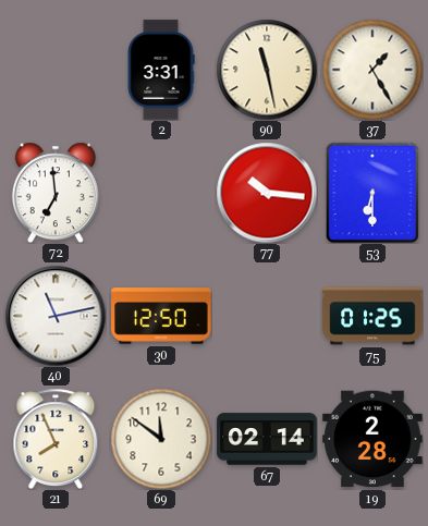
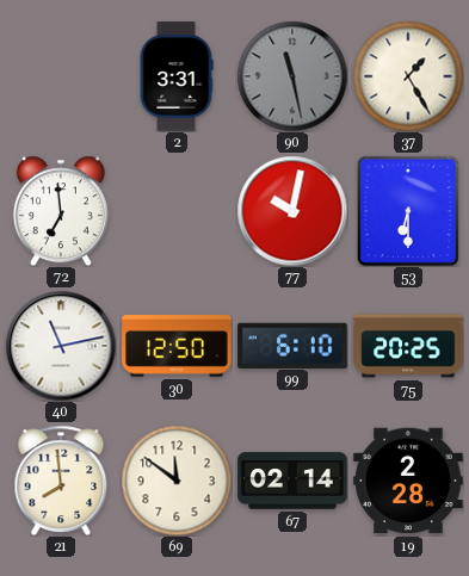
90 dial: cream -> grey
77: 10:16 -> 10:02
99: none -> 6:10
75: 01:25 -> 20:25
21: 7:56 -> 7:59
